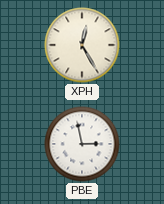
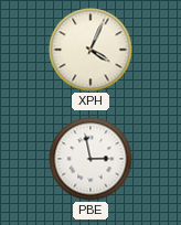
XPH: 12:25 -> 4:04
